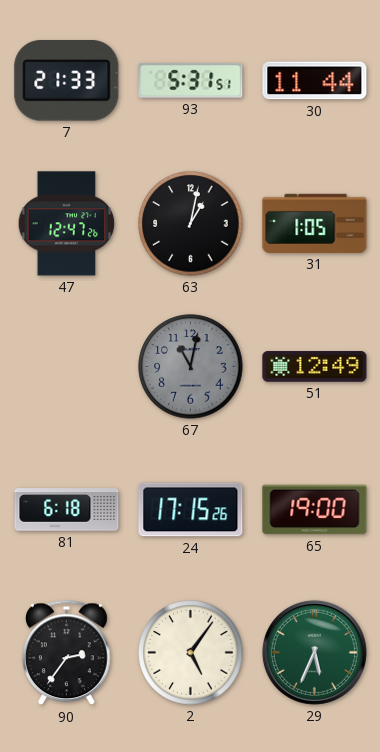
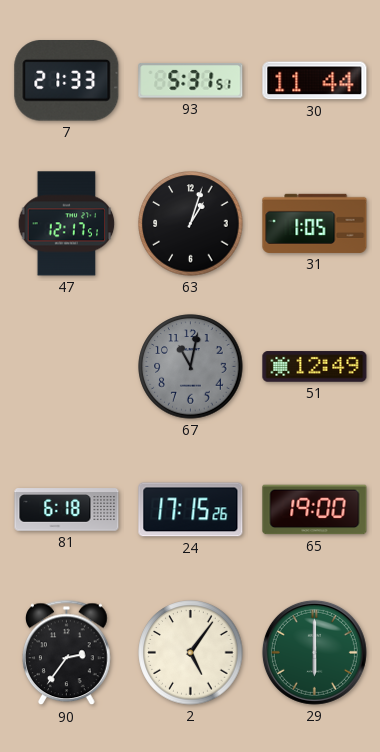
47: 12:47 -> 12:17
63: 1:02 -> 1:03
29: 5:34 -> 6:00
